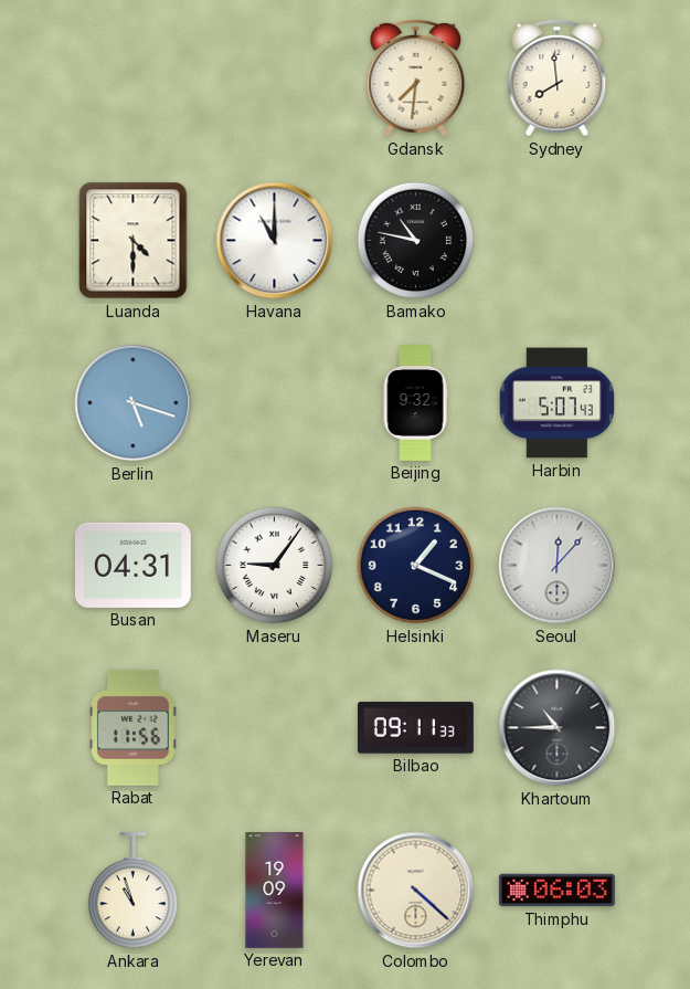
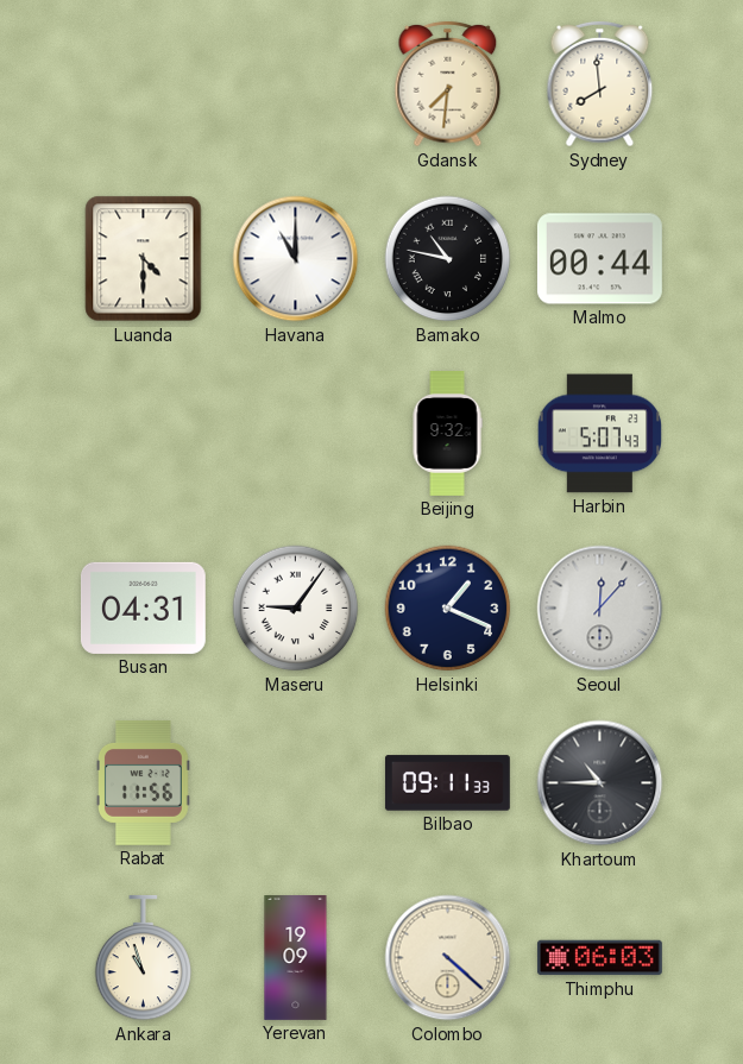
Malmo: none -> 00:44
Berlin: 5:18 -> none
